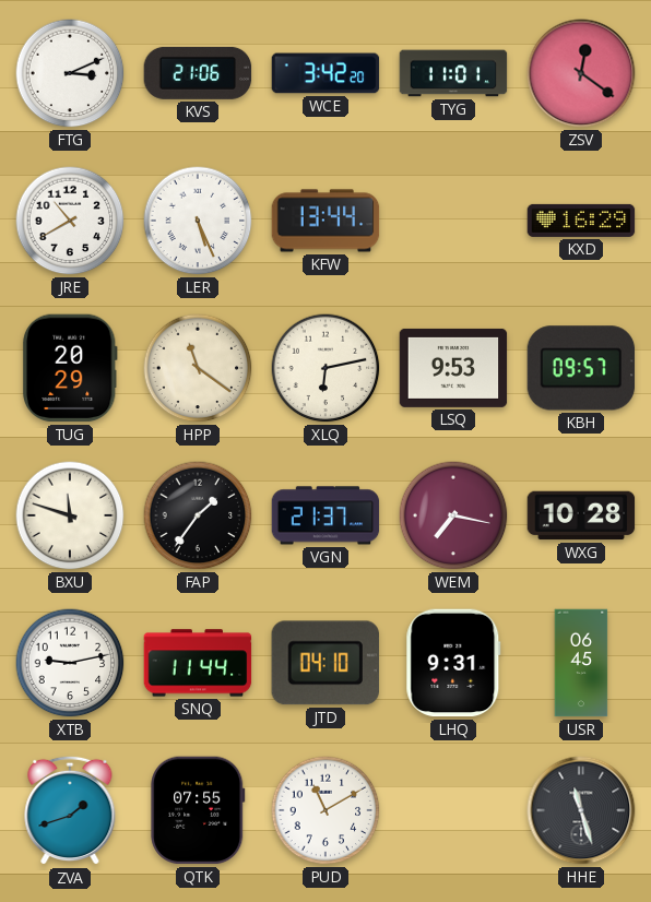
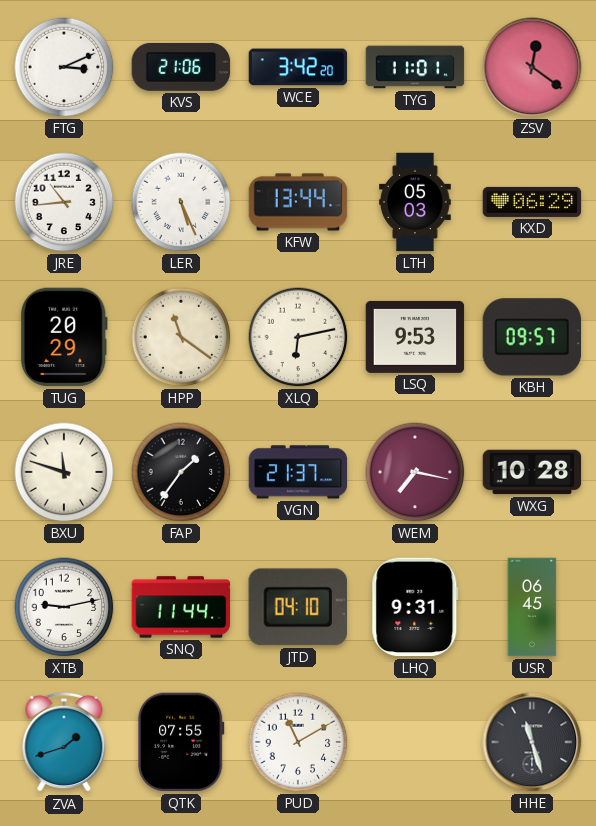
JRE: 10:40 -> 10:44
LTH: none -> 05:03
KXD: 16:29 -> 06:29
